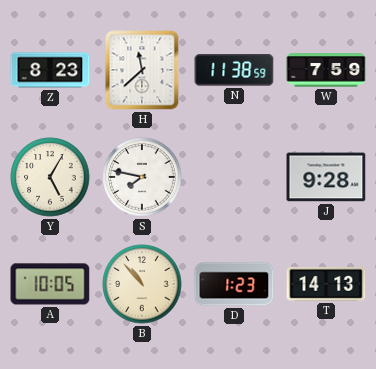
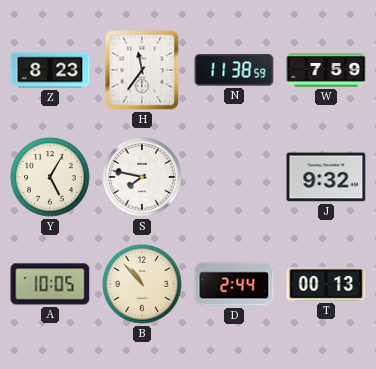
H: 11:38 -> 11:36
J: 9:28 -> 9:32
D: 1:23 -> 2:44
T: 14:13 -> 00:13
